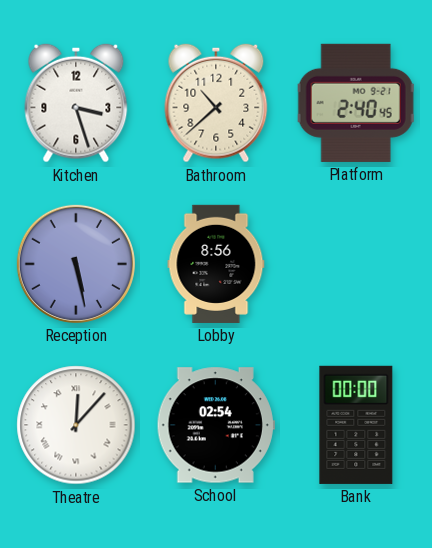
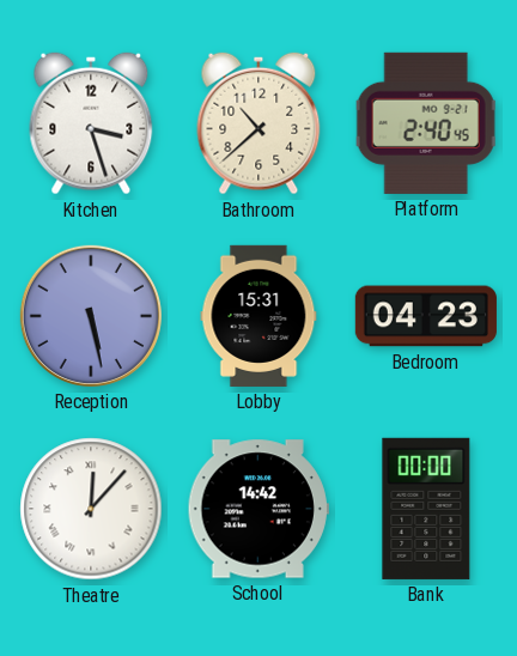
Lobby: 8:56 -> 15:31
Bedroom: none -> 04:23
School: 02:54 -> 14:42
